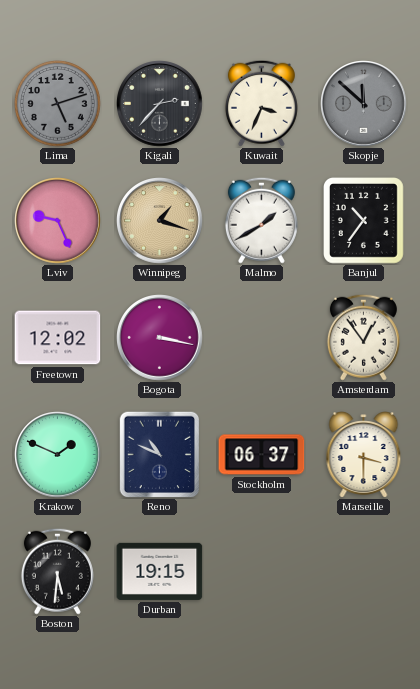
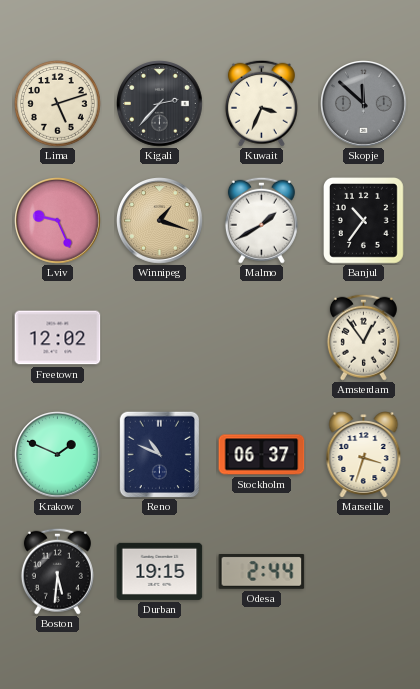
Lima dial: grey -> cream
Bogota: 3:17 -> none
Marseille: 3:30 -> 3:33
Odesa: none -> 2:44
